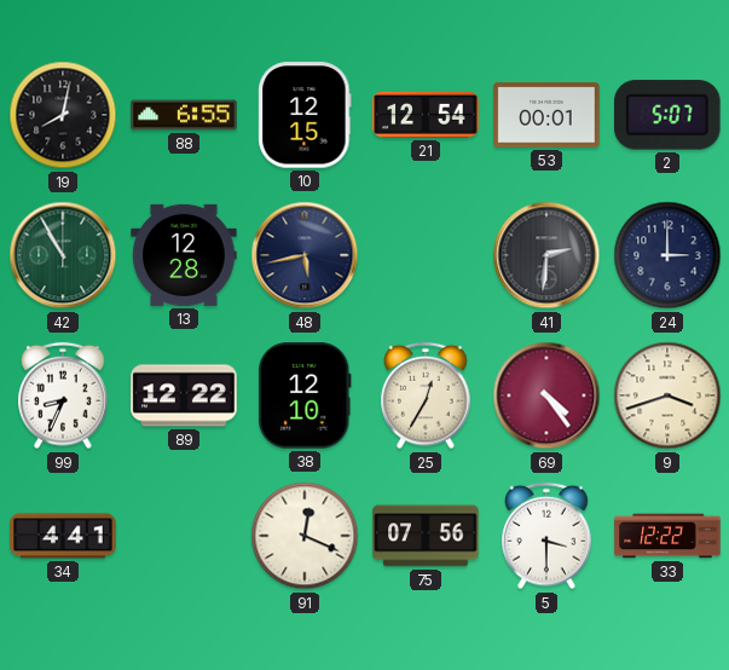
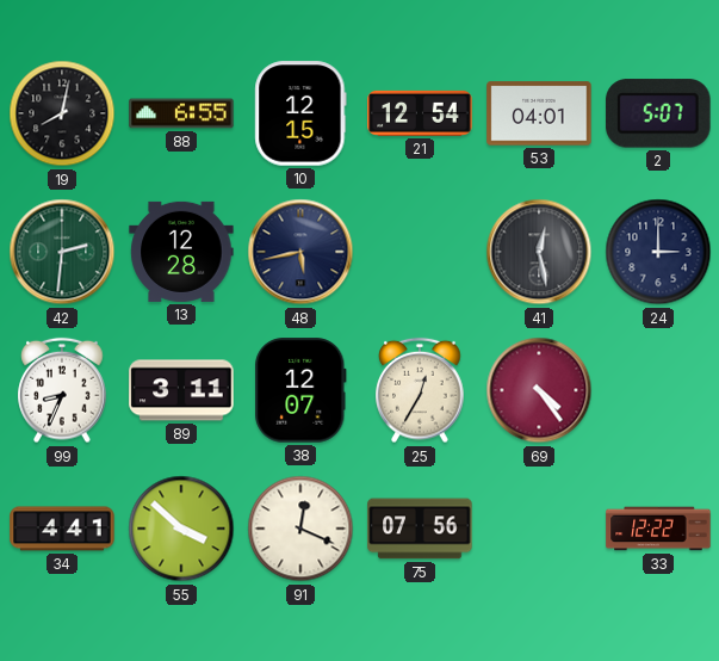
53: 00:01 -> 04:01
42: 10:55 -> 2:31
41: 2:31 -> 12:28
89: 12:22 -> 3:11
38: 12:10 -> 12:07
9: 3:42 -> none
55: none -> 3:52
5: 3:30 -> none
